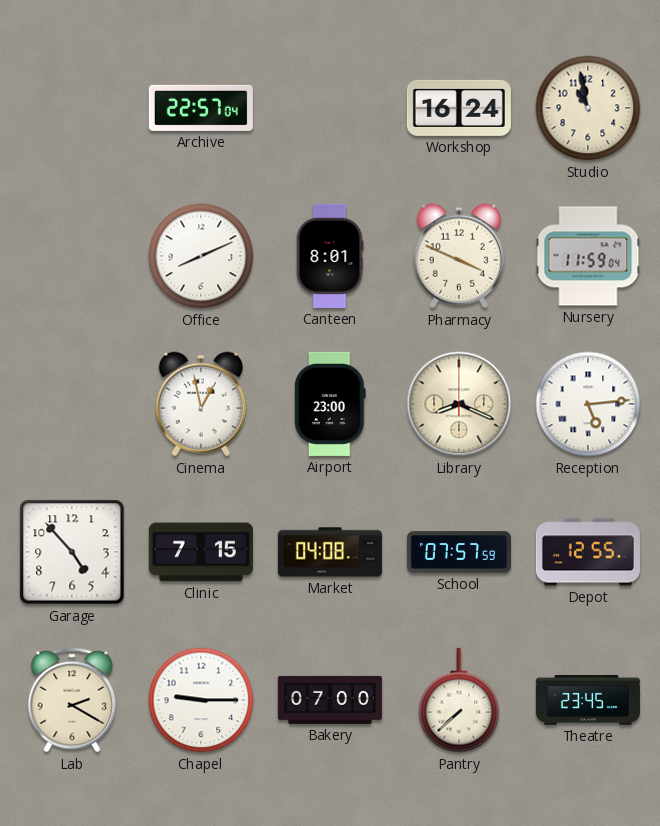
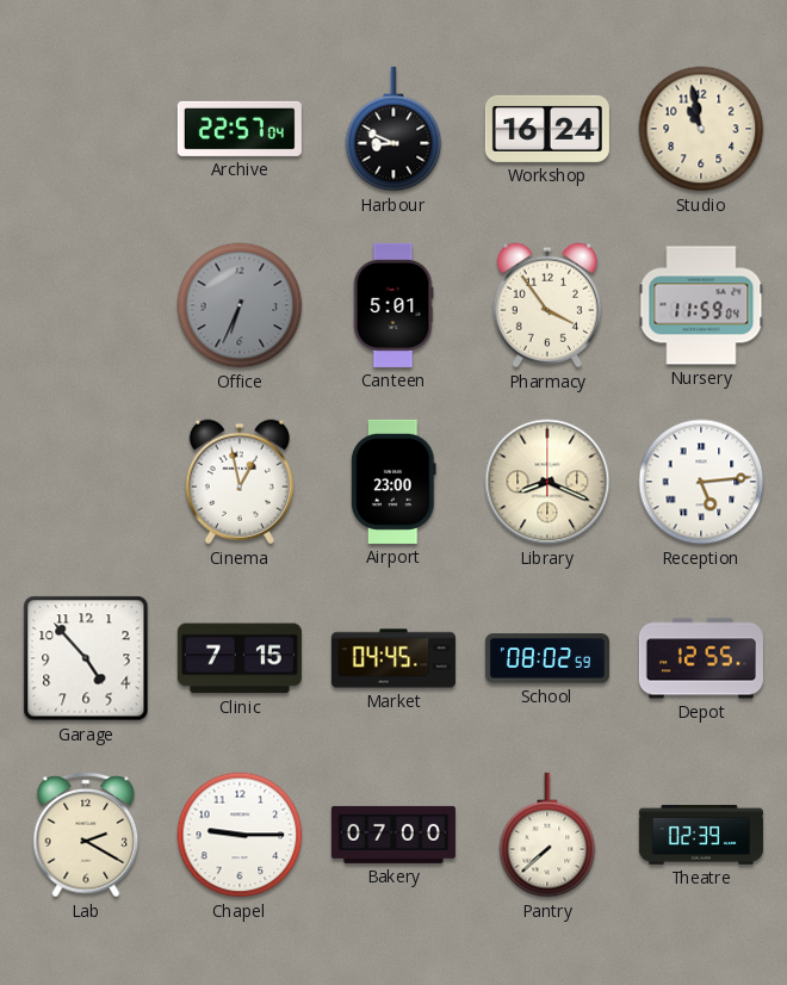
Harbour: none -> 8:49
Office: 8:11 -> 6:34
Office dial: white -> grey
Canteen: 8:01 -> 5:01
Pharmacy: 3:49 -> 3:54
Market: 04:08 -> 04:45
School: 07:57 -> 08:02
Theatre: 23:45 -> 02:39
